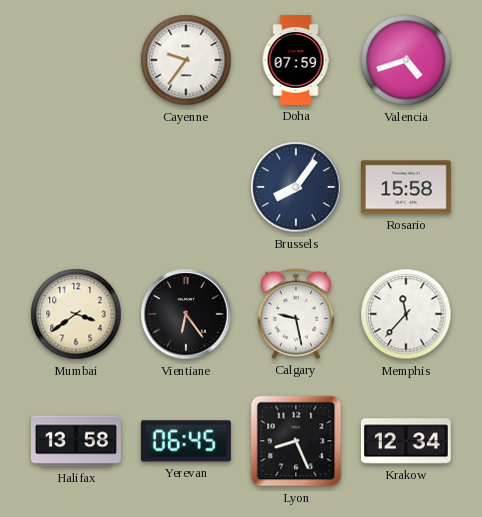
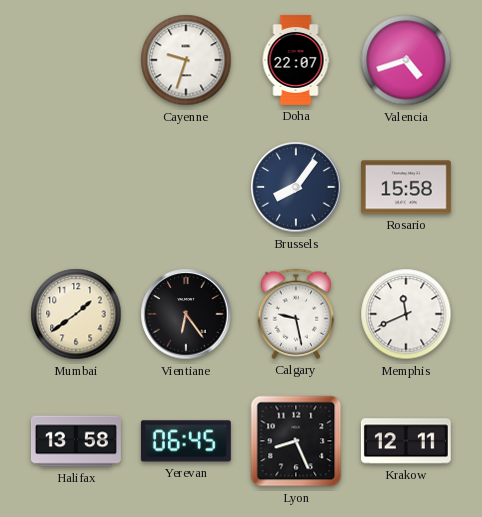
Cayenne: 9:36 -> 9:33
Doha: 07:59 -> 22:07
Mumbai: 3:39 -> 1:39
Memphis: 11:37 -> 11:41
Krakow: 12:34 -> 12:11
